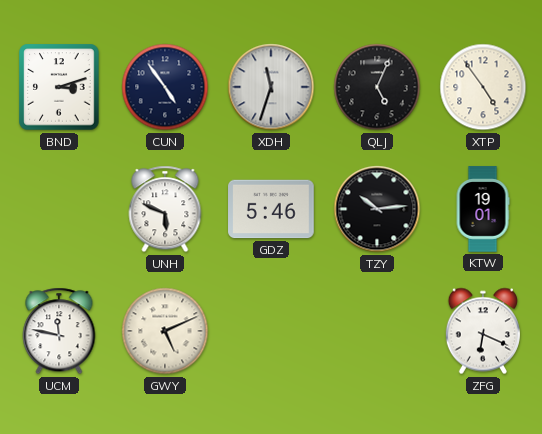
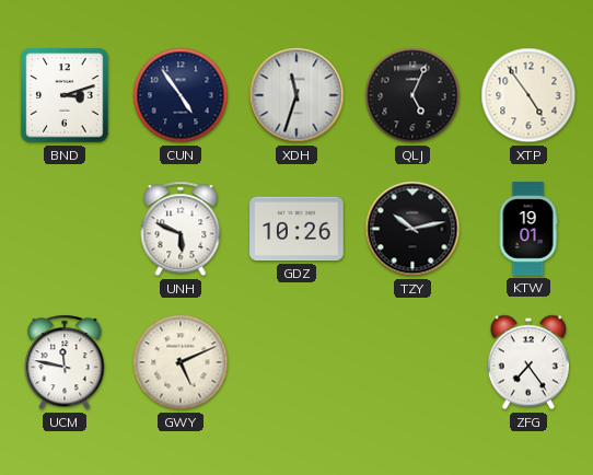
GDZ: 5:46 -> 10:26
TZY: 10:14 -> 10:13
ZFG: 6:19 -> 7:24
